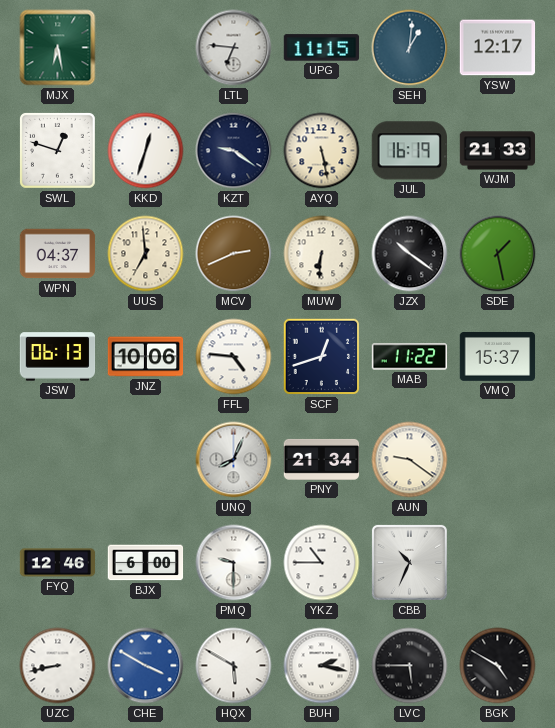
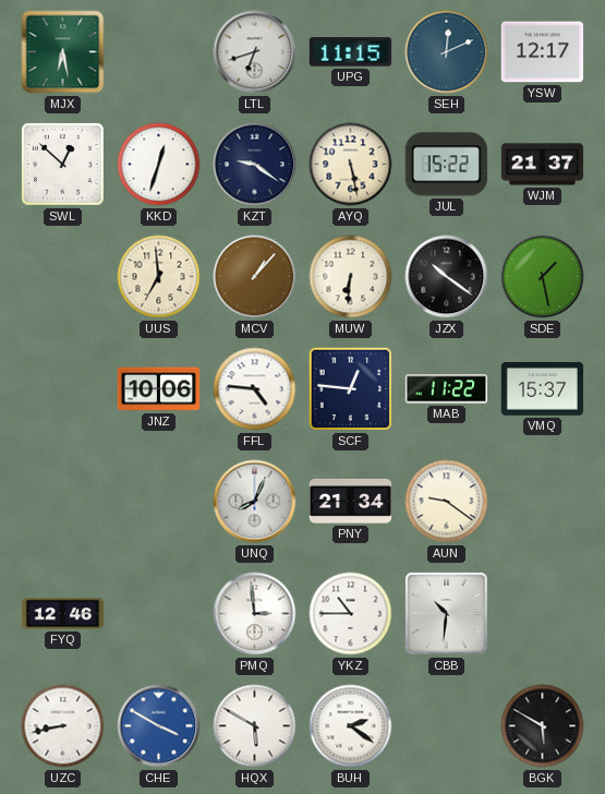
LTL: 6:46 -> 6:42
SEH: 1:01 -> 12:11
SWL: 12:48 -> 12:52
JUL: 16:19 -> 15:22
WJM: 21:33 -> 21:37
WPN: 04:37 -> none
MCV: 2:41 -> 1:07
JSW: 06:13 -> none
SCF: 12:42 -> 12:46
BJX: 6:00 -> none
PMQ: 9:30 -> 2:59
CBB: 10:34 -> 10:31
BUH: 2:17 -> 2:21
LVC: 5:45 -> none
BGK: 4:50 -> 5:50
